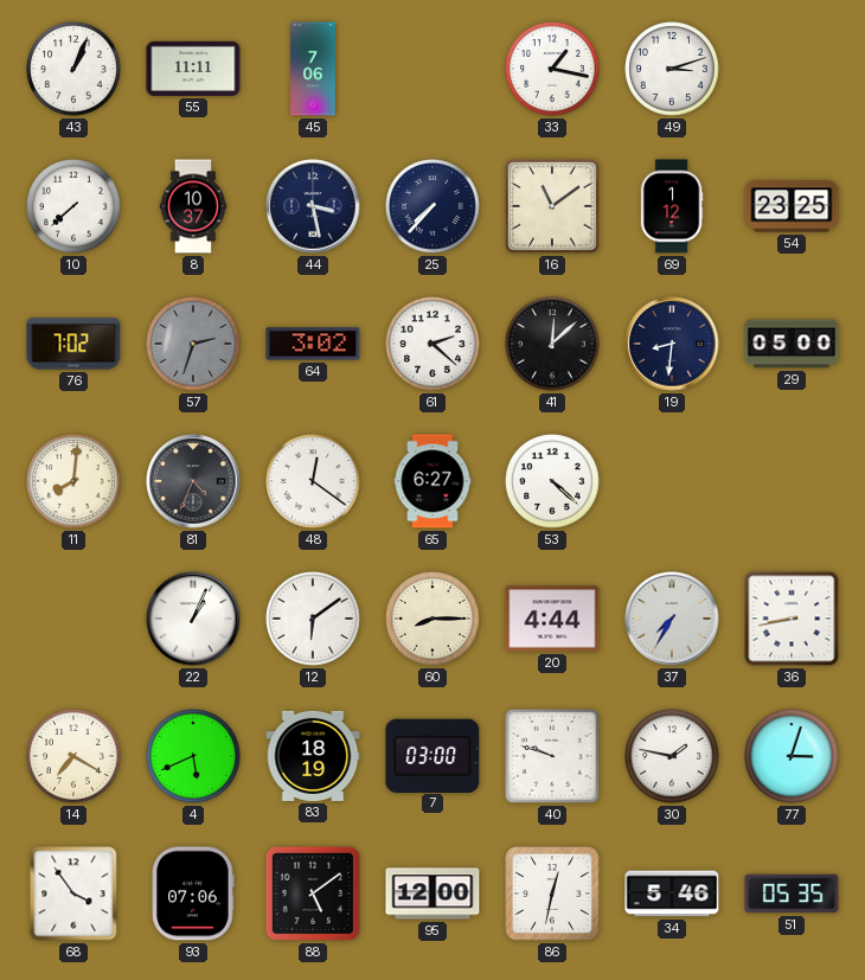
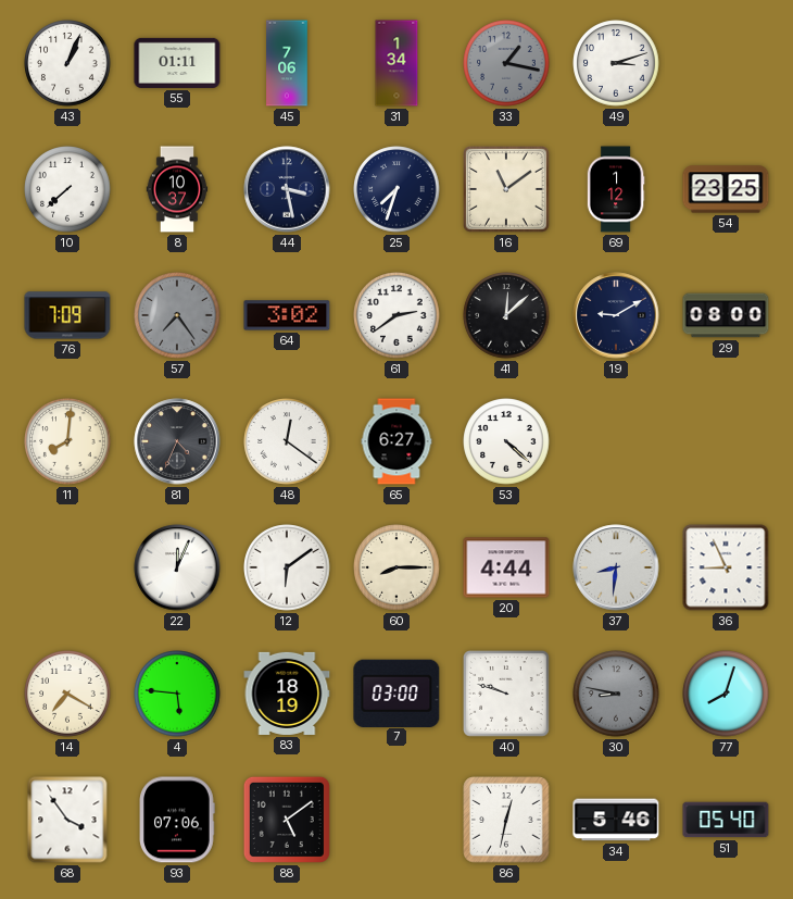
55: 11:11 -> 01:11
31: none -> 1:34
33 dial: white -> grey
25: 7:37 -> 7:33
76: 7:02 -> 7:09
57: 2:33 -> 7:24
61: 2:22 -> 2:39
19: 8:31 -> 9:10
29: 05:00 -> 08:00
22: 1:04 -> 12:04
37: 7:35 -> 8:31
36: 8:43 -> 8:56
4: 5:41 -> 5:46
30: 1:47 -> 8:47
30 dial: white -> grey
77: 3:03 -> 8:03
95: 12:00 -> none
51: 05:35 -> 05:40
